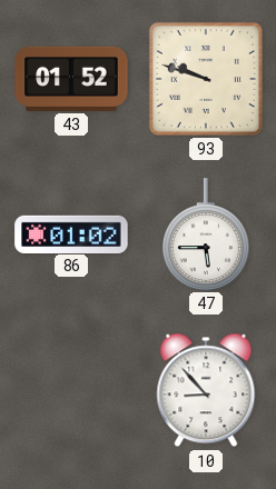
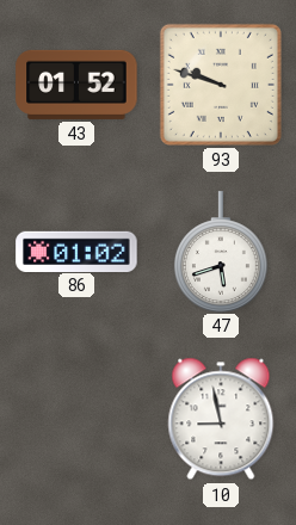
47: 5:45 -> 5:42
10: 8:53 -> 8:58
